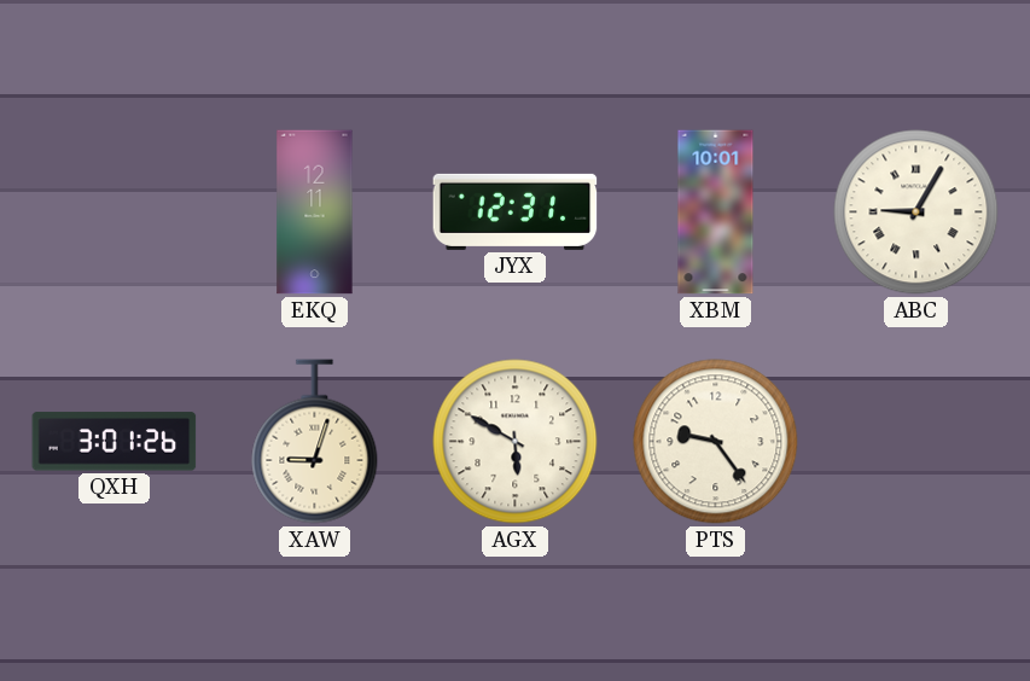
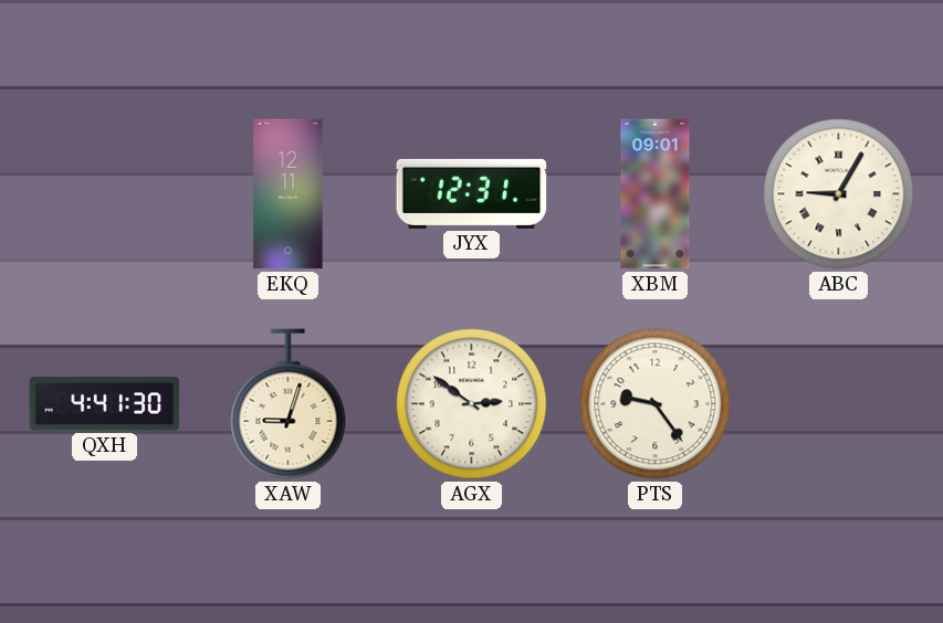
XBM: 10:01 -> 09:01
QXH: 3:01 -> 4:41
AGX: 5:50 -> 2:51
